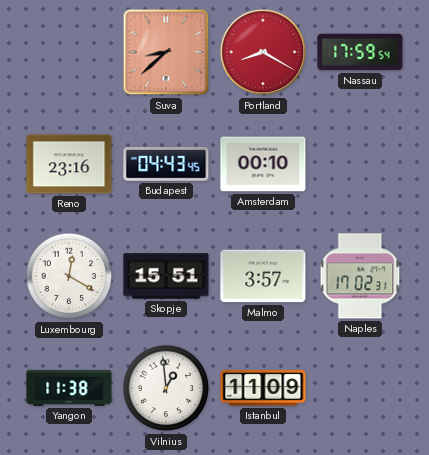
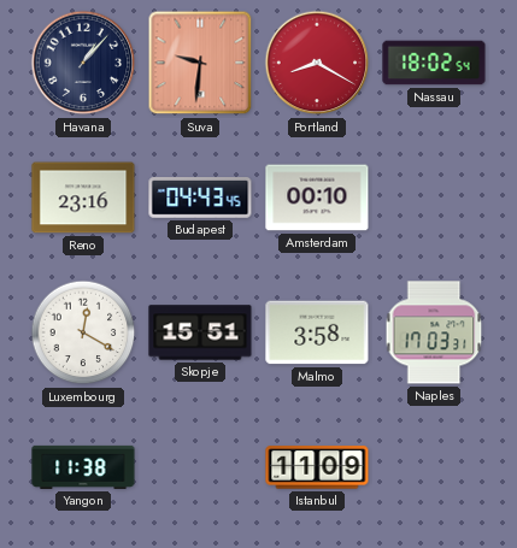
Havana: none -> 1:07
Suva: 8:38 -> 9:31
Nassau: 17:59 -> 18:02
Malmo: 3:57 -> 3:58
Naples: 17:02 -> 17:03
Vilnius: 12:59 -> none
